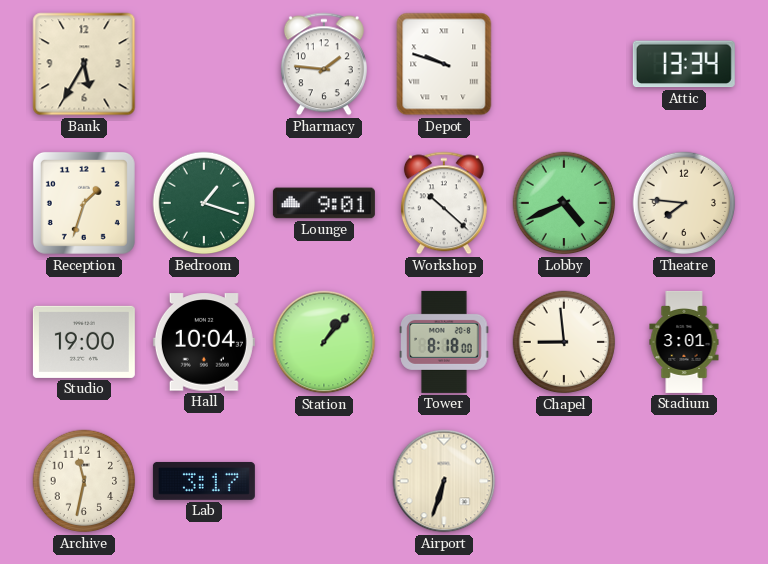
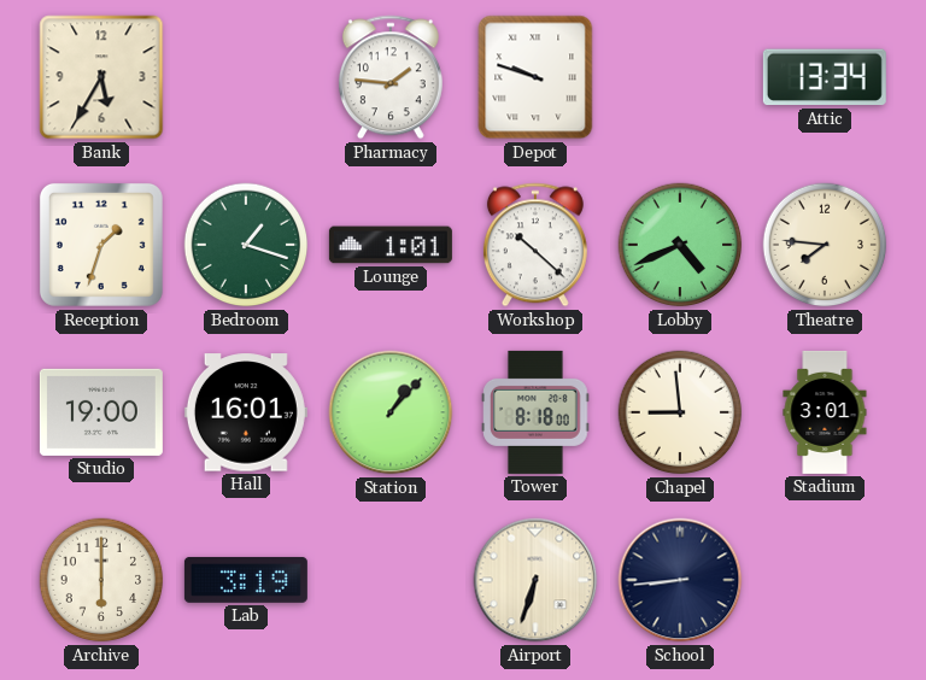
Lounge: 9:01 -> 1:01
Hall: 10:04 -> 16:01
Archive: 11:32 -> 6:00
Lab: 3:17 -> 3:19
School: none -> 8:44
